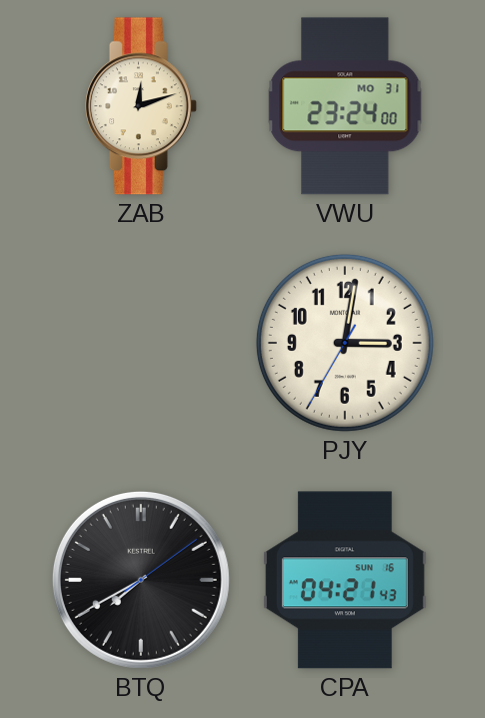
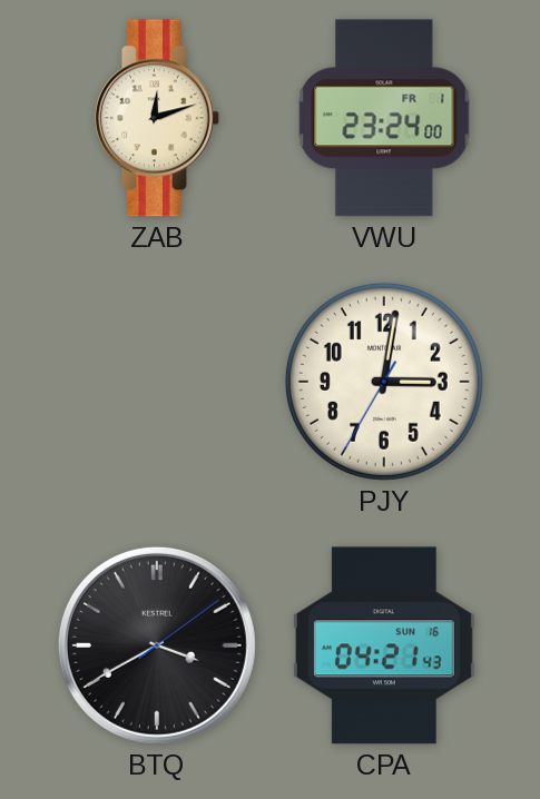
VWU date: MO 31 -> FR 1
BTQ: 7:40 -> 3:40
